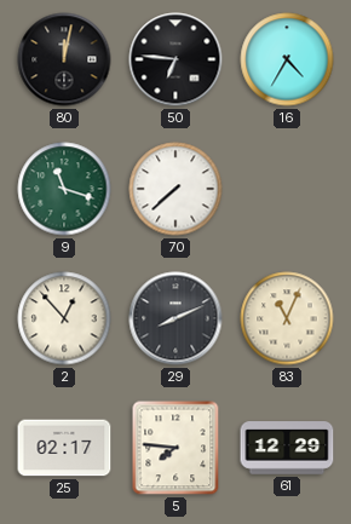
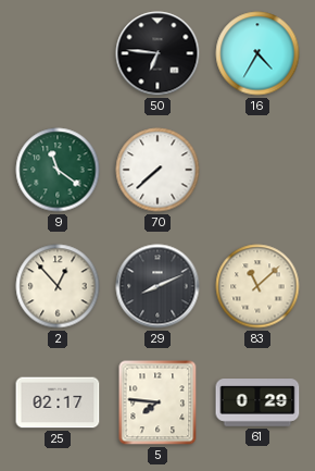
80: 12:02 -> none
9: 11:18 -> 11:21
83: 11:04 -> 11:08
61: 12:29 -> 0:29
